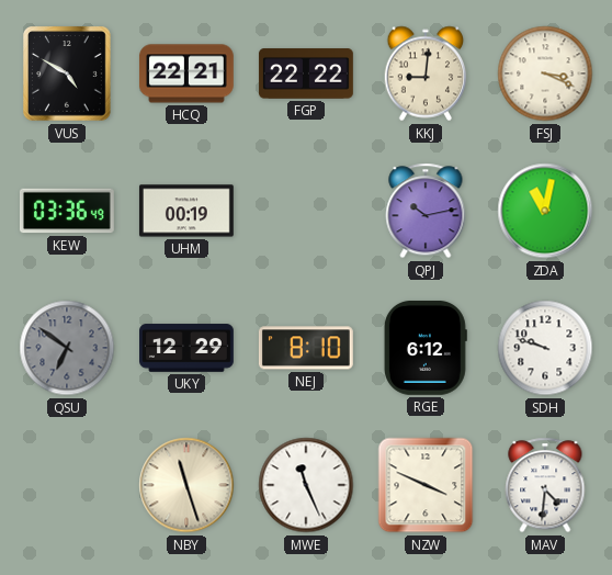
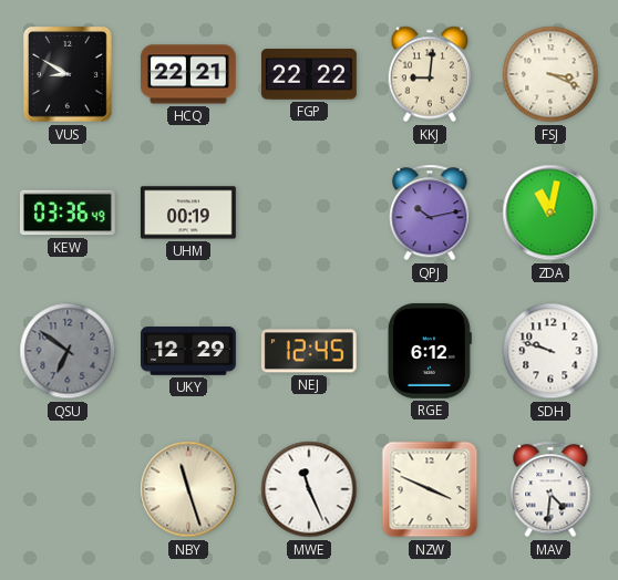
VUS: 4:50 -> 8:50
NEJ: 8:10 -> 12:45
